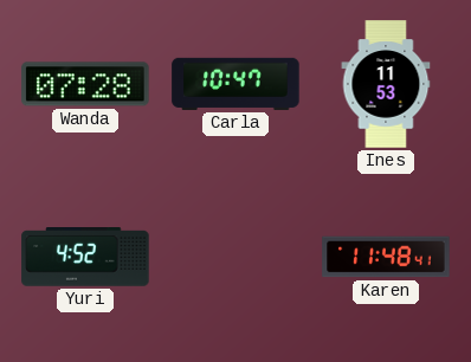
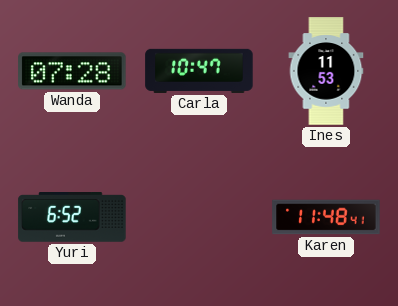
Yuri: 4:52 -> 6:52
